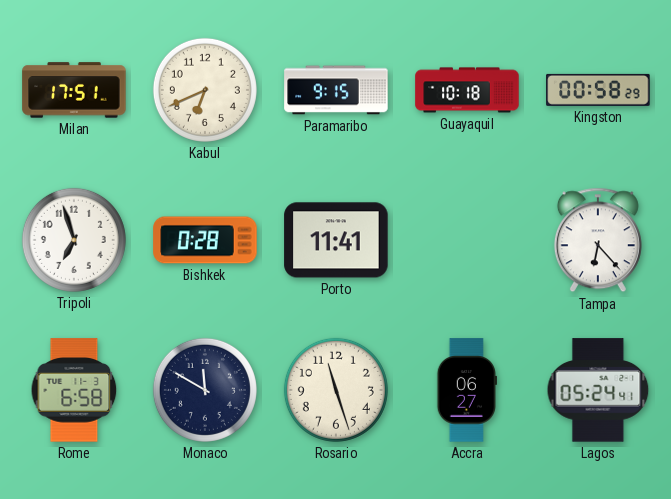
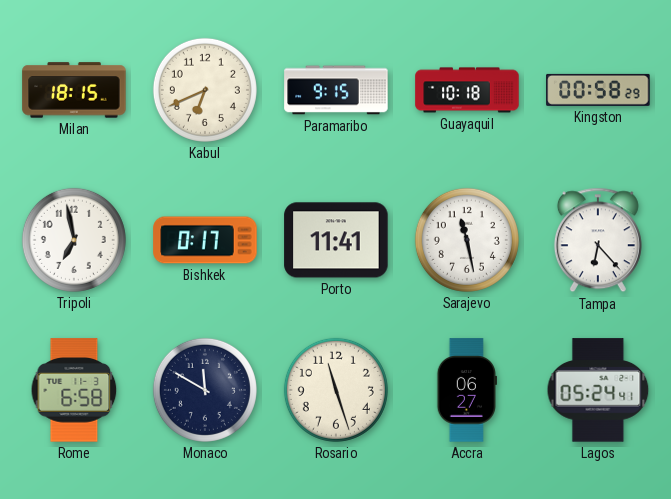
Milan: 17:51 -> 18:15
Tripoli: 6:57 -> 6:58
Bishkek: 0:28 -> 0:17
Sarajevo: none -> 11:28
